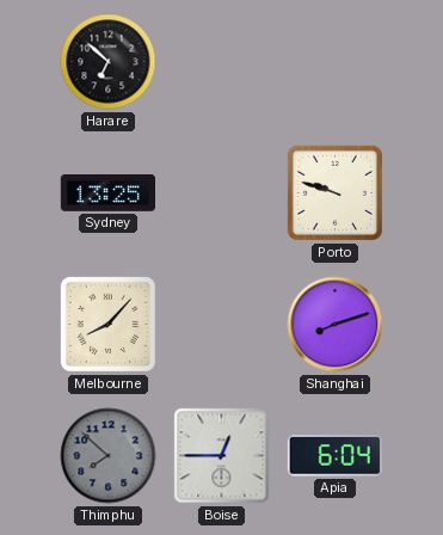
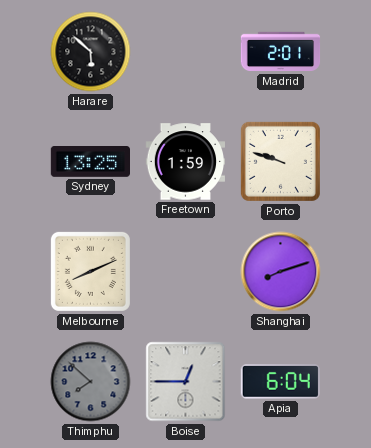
Harare: 6:52 -> 5:52
Madrid: none -> 2:01
Freetown: none -> 1:59
Melbourne: 8:07 -> 8:11
